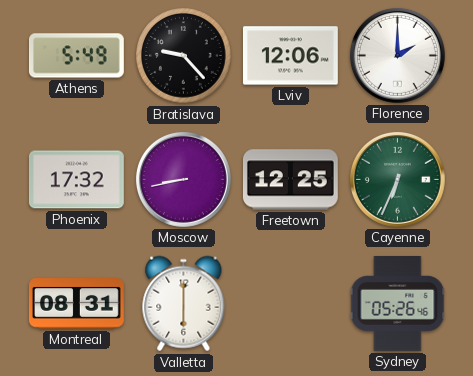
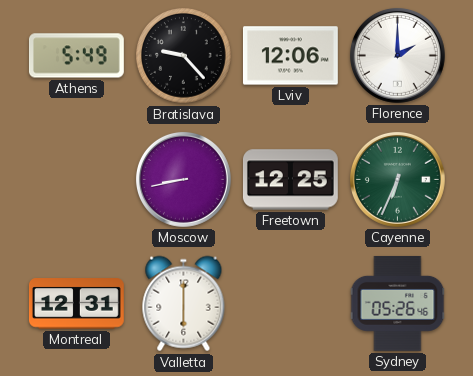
Phoenix: 17:32 -> none
Montreal: 08:31 -> 12:31
